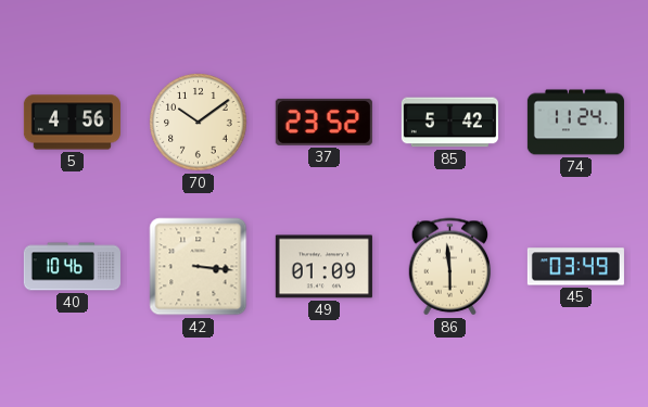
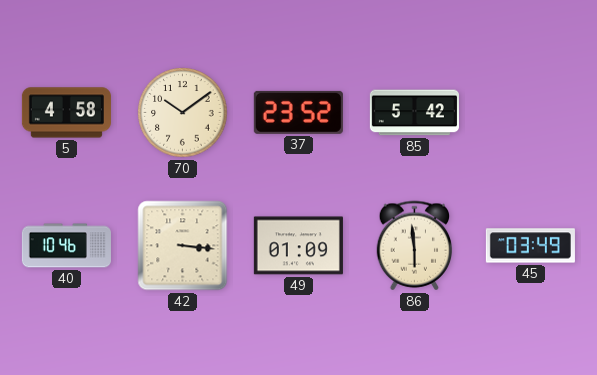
5: 4:56 -> 4:58
74: 11:24 -> none
